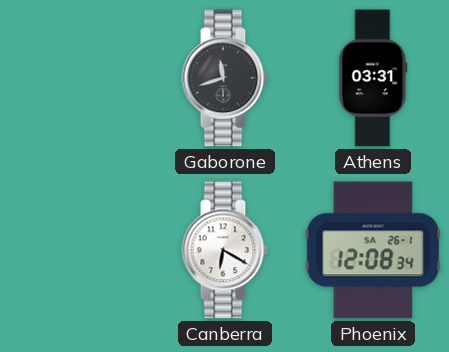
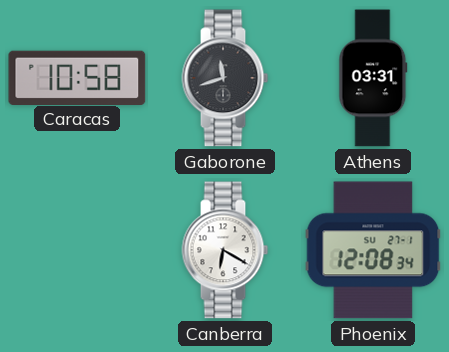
Caracas: none -> 10:58
Phoenix date: SA 26-1 -> SU 27-1
